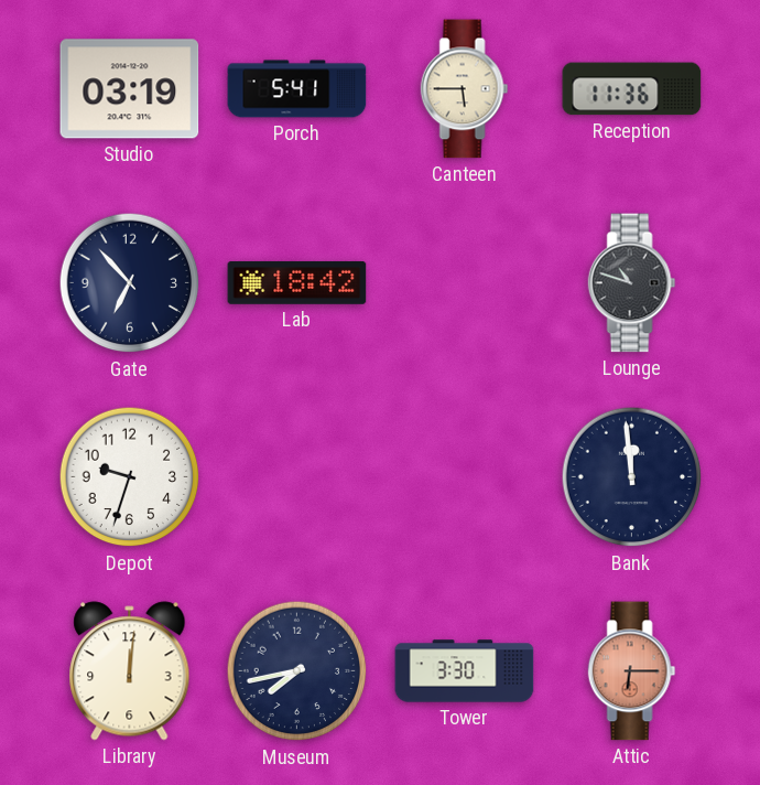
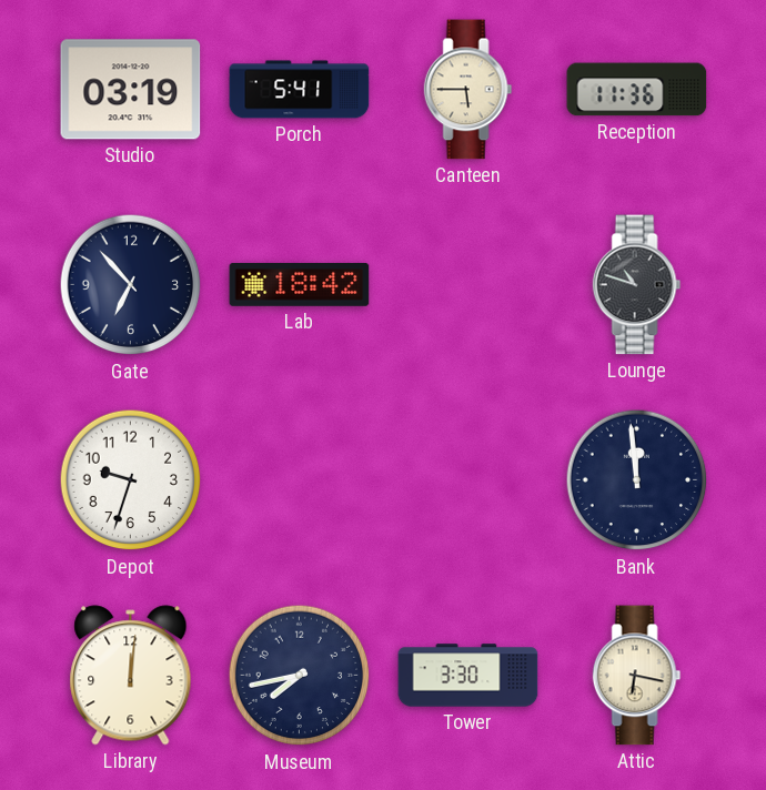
Attic: 6:15 -> 6:17
Attic dial: salmon -> cream
